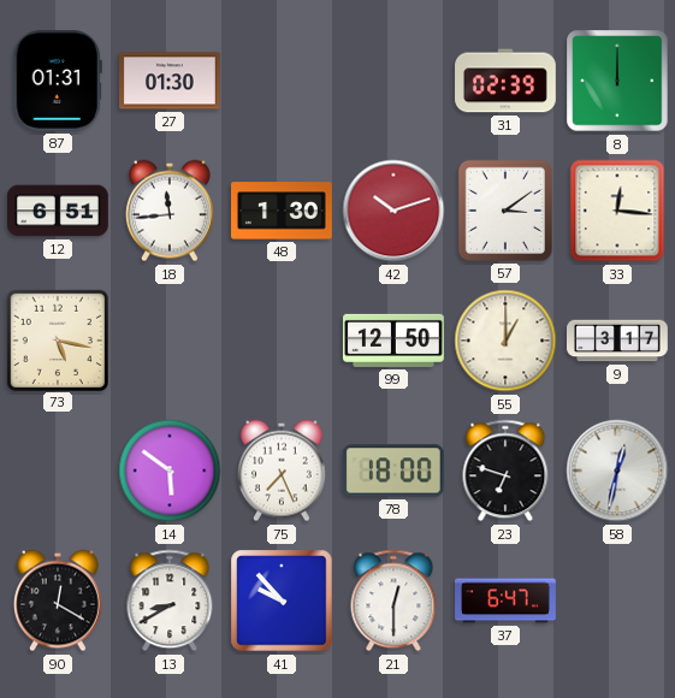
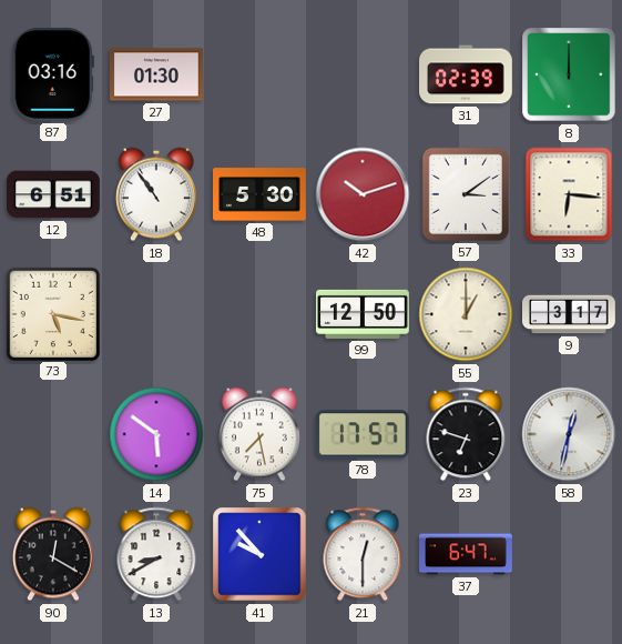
87: 01:31 -> 03:16
18: 11:44 -> 10:54
48: 1:30 -> 5:30
33: 12:16 -> 6:16
75: 7:26 -> 7:28
78: 18:00 -> 17:57
